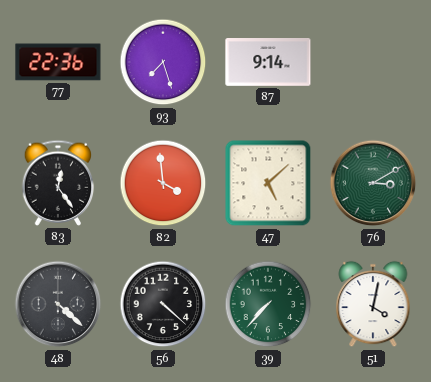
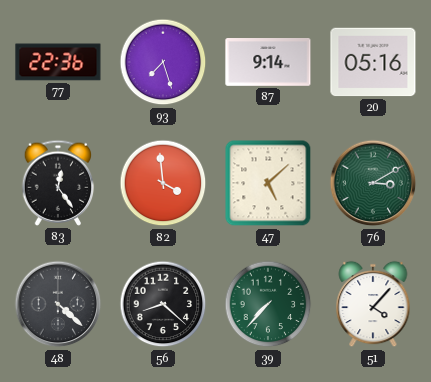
20: none -> 05:16
56: 4:22 -> 8:22
51: 4:02 -> 4:07
